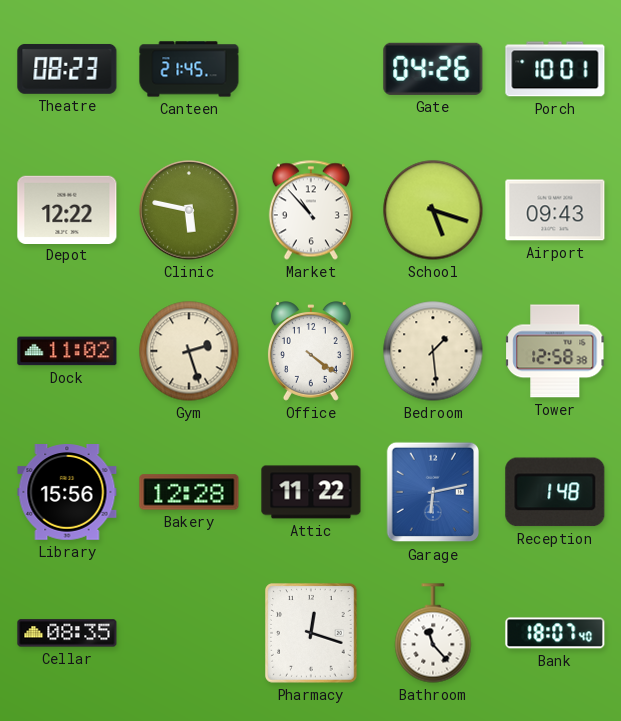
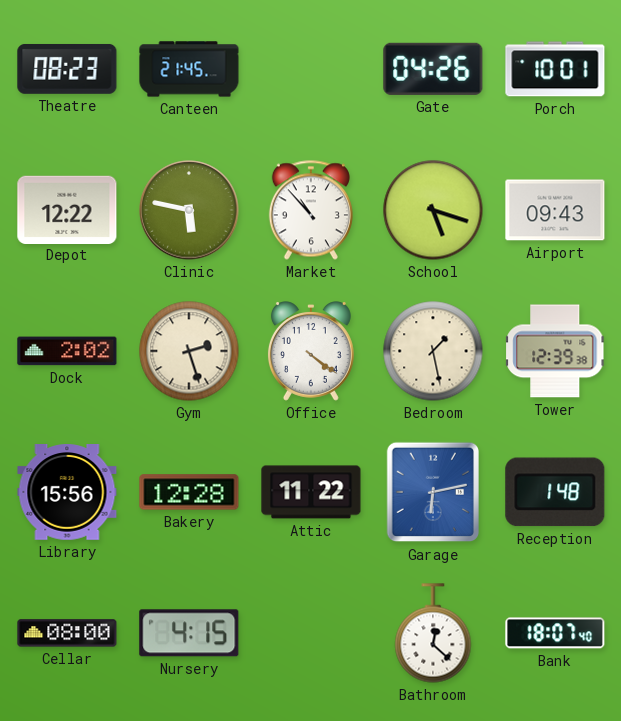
Dock: 11:02 -> 2:02
Bedroom: 1:29 -> 1:28
Tower: 12:58 -> 12:39
Cellar: 08:35 -> 08:00
Nursery: none -> 4:15
Pharmacy: 12:18 -> none
Bathroom: 11:23 -> 12:22
